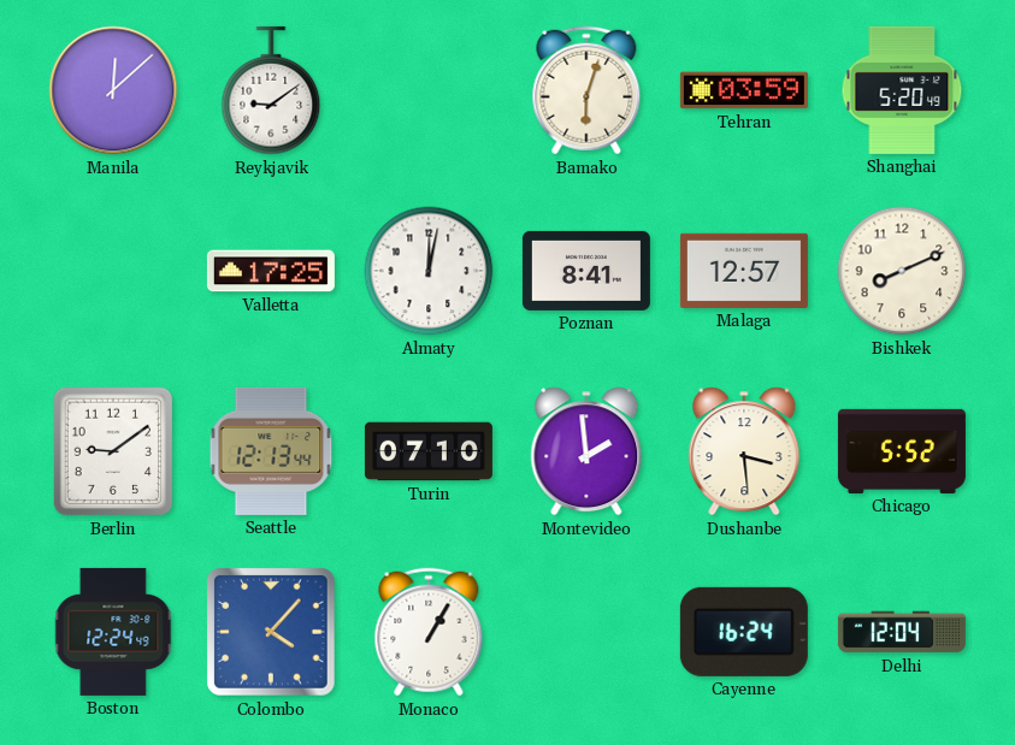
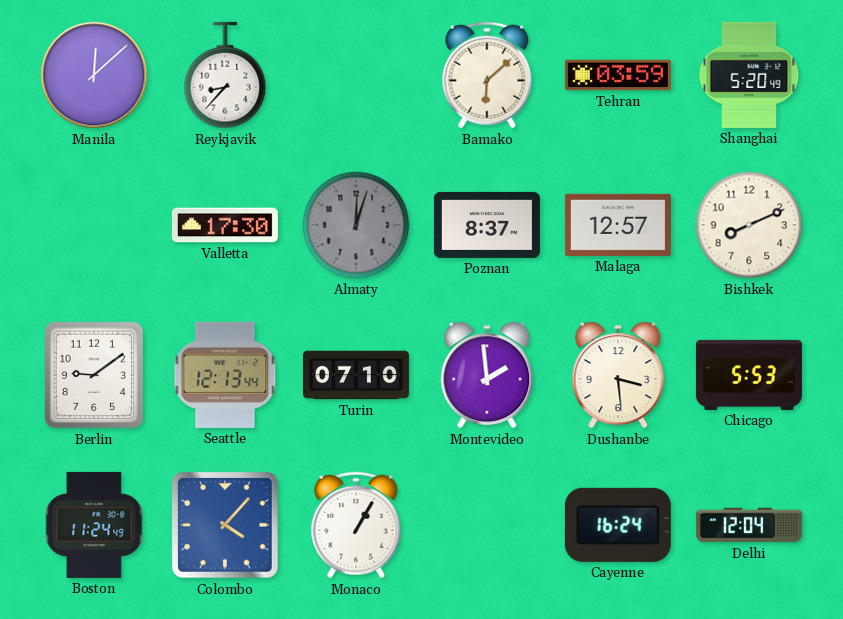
Reykjavik: 9:09 -> 8:37
Bamako: 6:03 -> 6:08
Valletta: 17:25 -> 17:30
Almaty: 12:02 -> 12:03
Almaty dial: white -> grey
Poznan: 8:41 -> 8:37
Chicago: 5:52 -> 5:53
Boston: 12:24 -> 11:24
